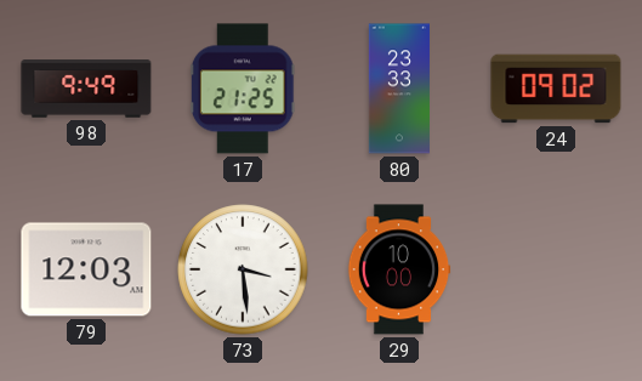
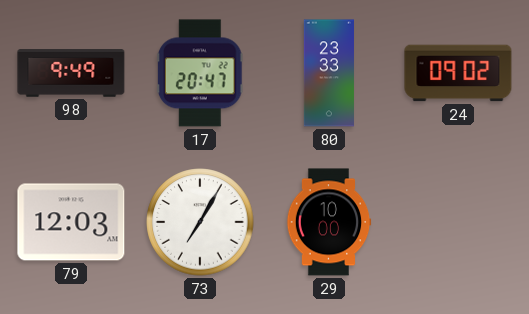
17: 21:25 -> 20:47
73: 3:29 -> 7:05
